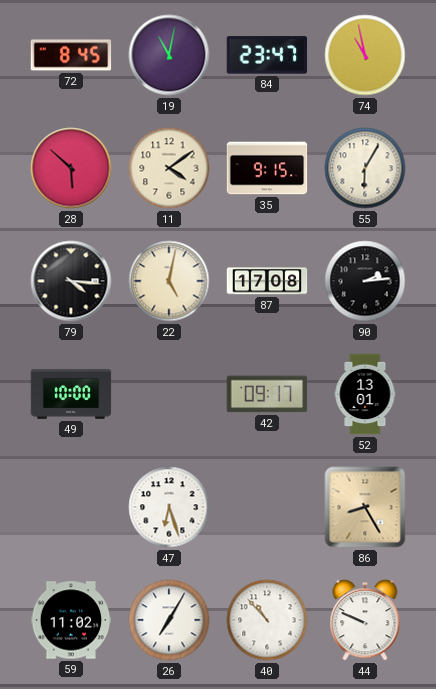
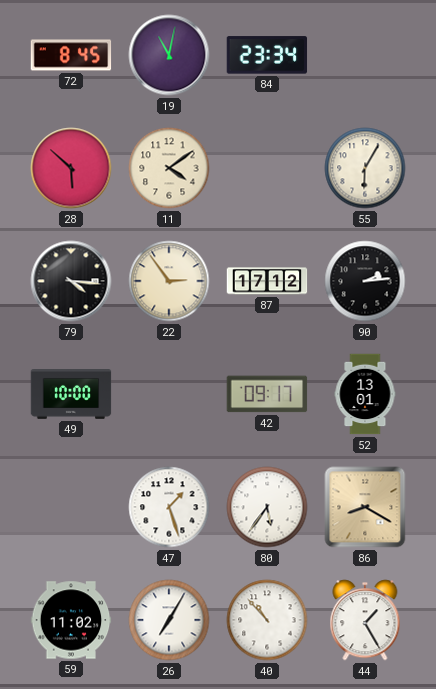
84: 23:47 -> 23:34
74: 10:58 -> none
35: 9:15 -> none
22: 5:02 -> 2:54
87: 17:08 -> 17:12
47: 6:27 -> 1:27
80: none -> 5:36
86: 8:25 -> 8:20
44: 9:49 -> 1:25
